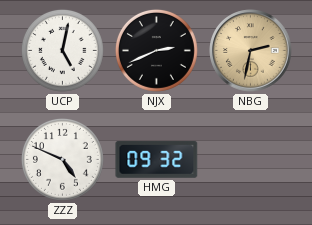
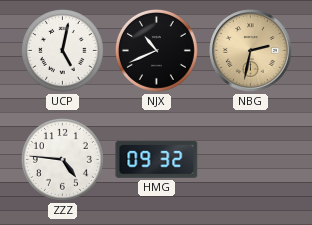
NJX: 2:41 -> 10:41
ZZZ: 4:49 -> 4:46
